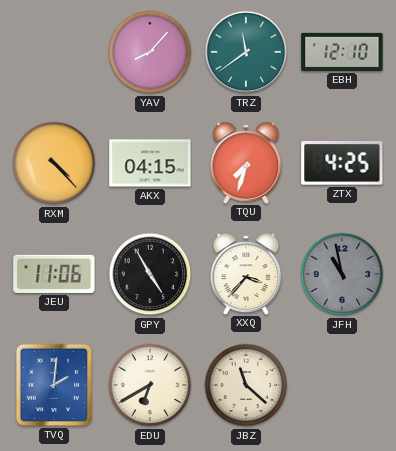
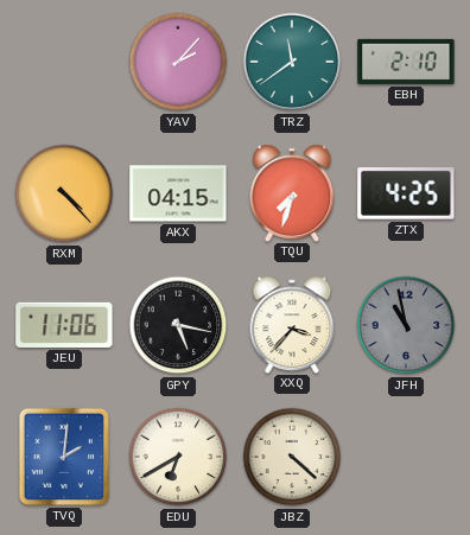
YAV: 8:07 -> 2:07
EBH: 12:10 -> 2:10
GPY: 4:55 -> 5:17
JBZ: 11:22 -> 4:22
